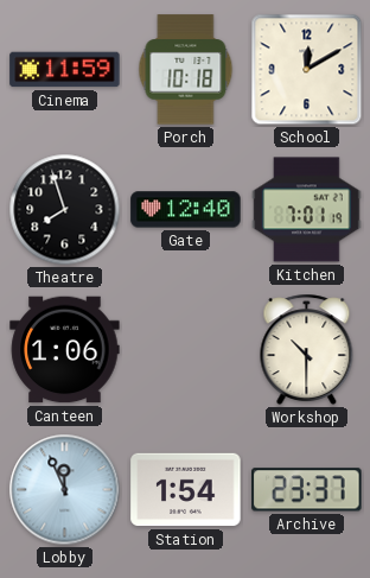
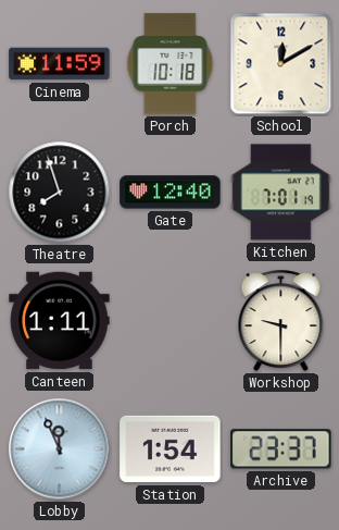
Canteen: 1:06 -> 1:11
Workshop: 10:30 -> 9:30
